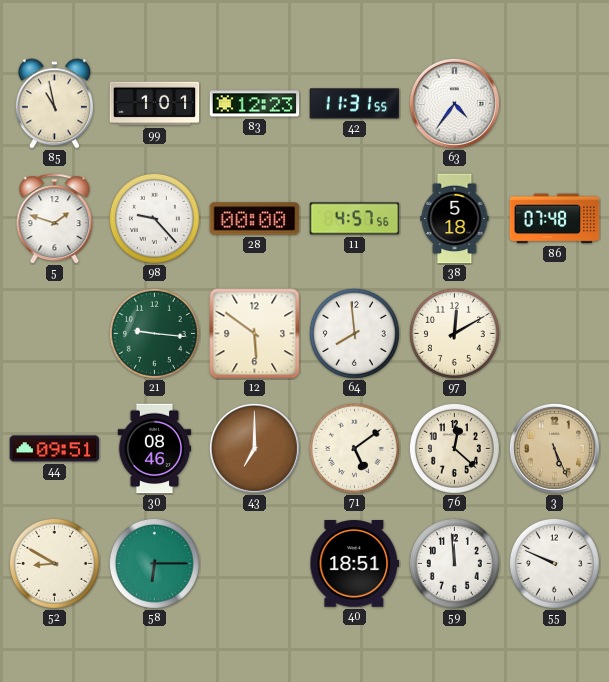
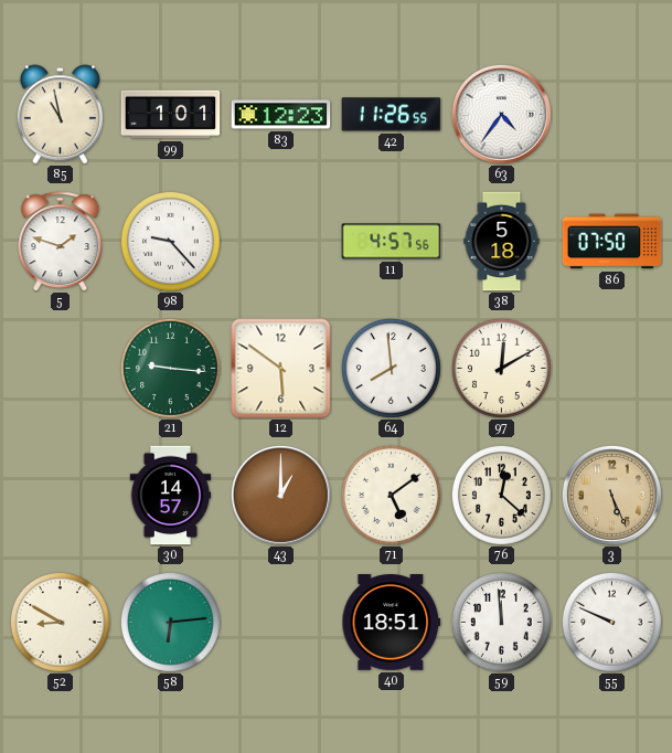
42: 11:31 -> 11:26
28: 00:00 -> none
86: 07:48 -> 07:50
44: 09:51 -> none
30: 08:46 -> 14:57
43: 7:00 -> 1:00
58: 6:15 -> 6:14
